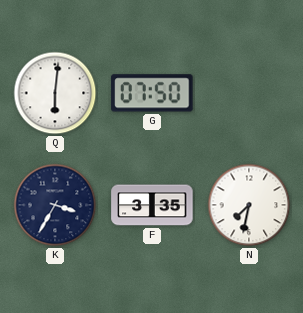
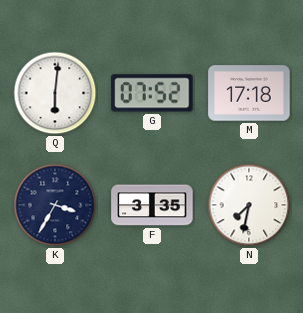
G: 07:50 -> 07:52
M: none -> 17:18
